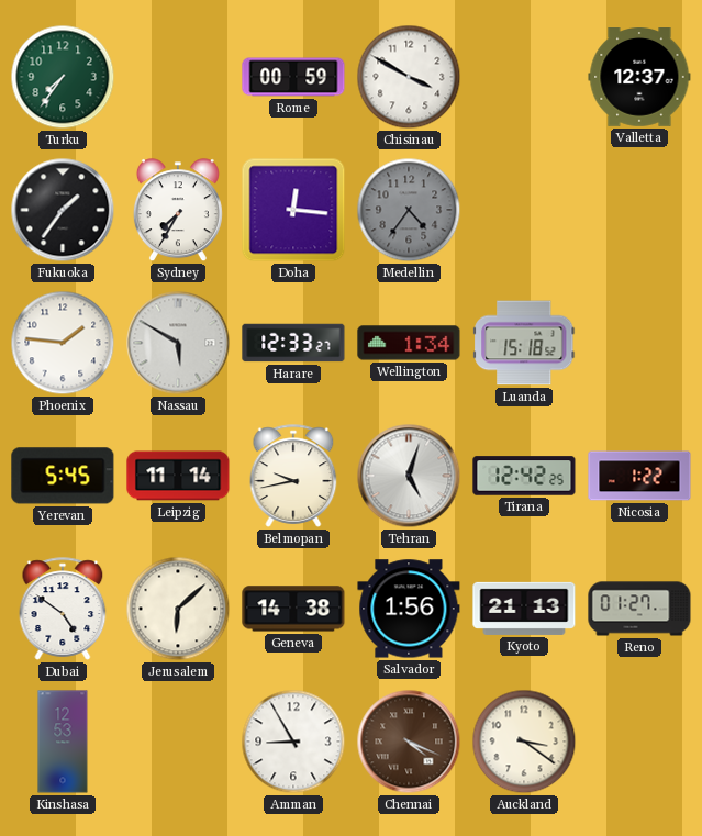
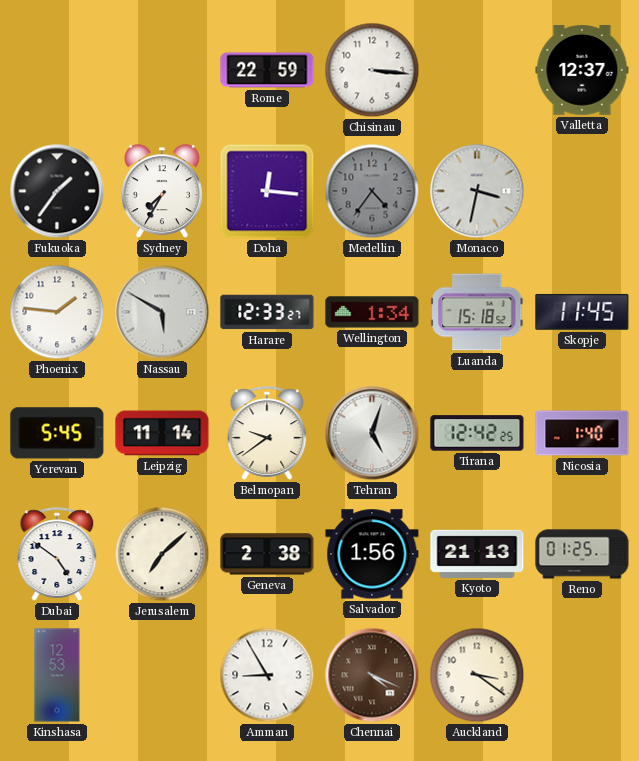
Turku: 7:36 -> none
Rome: 00:59 -> 22:59
Chisinau: 3:50 -> 3:16
Monaco: none -> 3:32
Skopje: none -> 11:45
Belmopan: 9:43 -> 9:39
Nicosia: 1:22 -> 1:40
Jerusalem: 6:08 -> 7:08
Geneva: 14:38 -> 2:38
Reno: 01:27 -> 01:25
